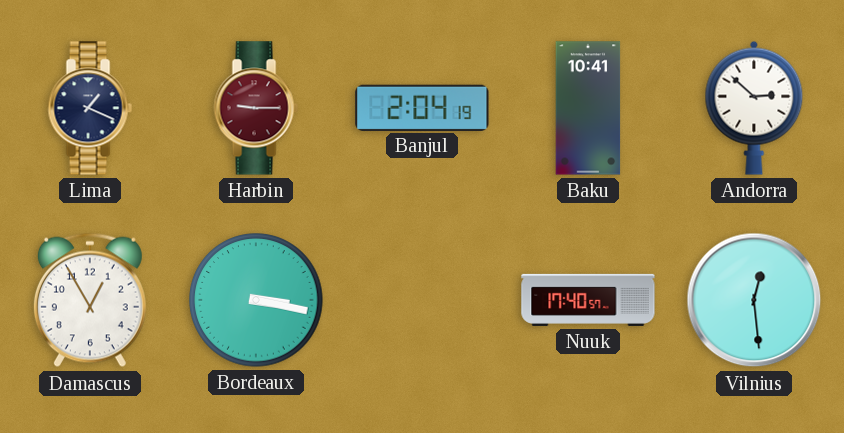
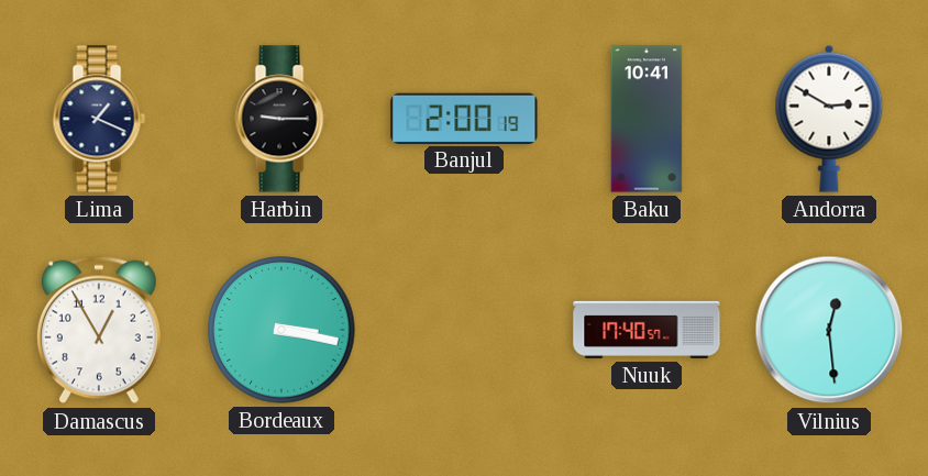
Harbin dial: burgundy -> black
Banjul: 2:04 -> 2:00
Andorra: 2:52 -> 2:50
